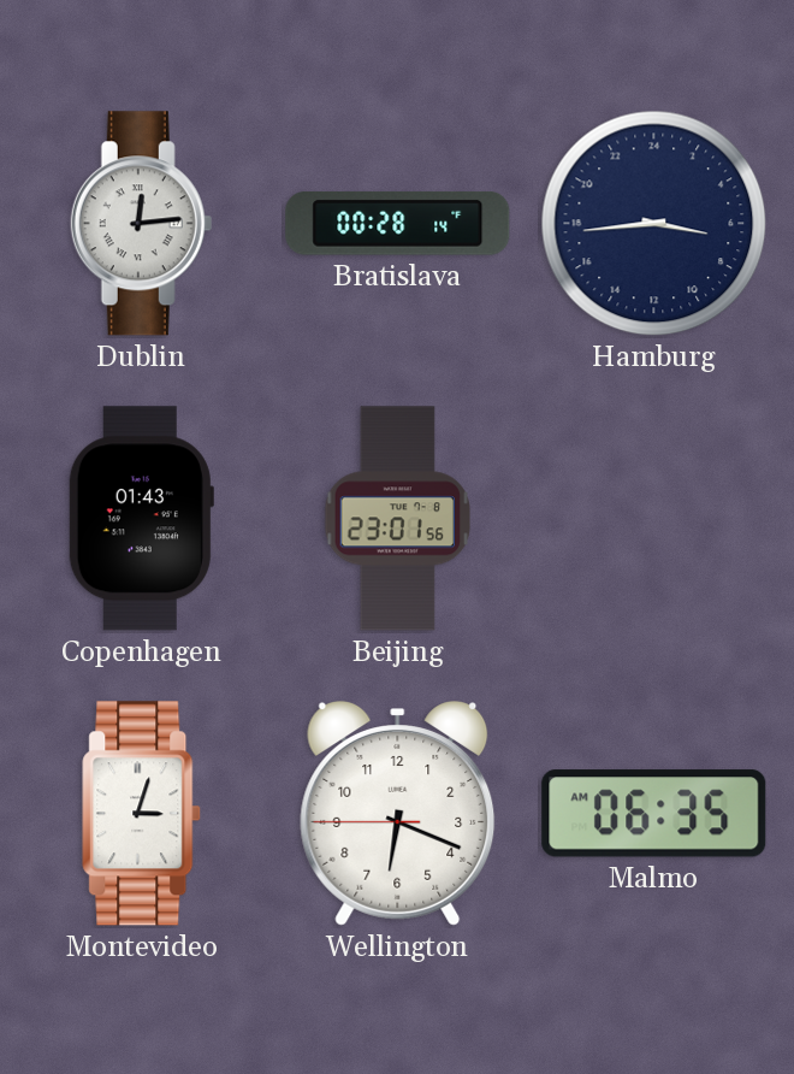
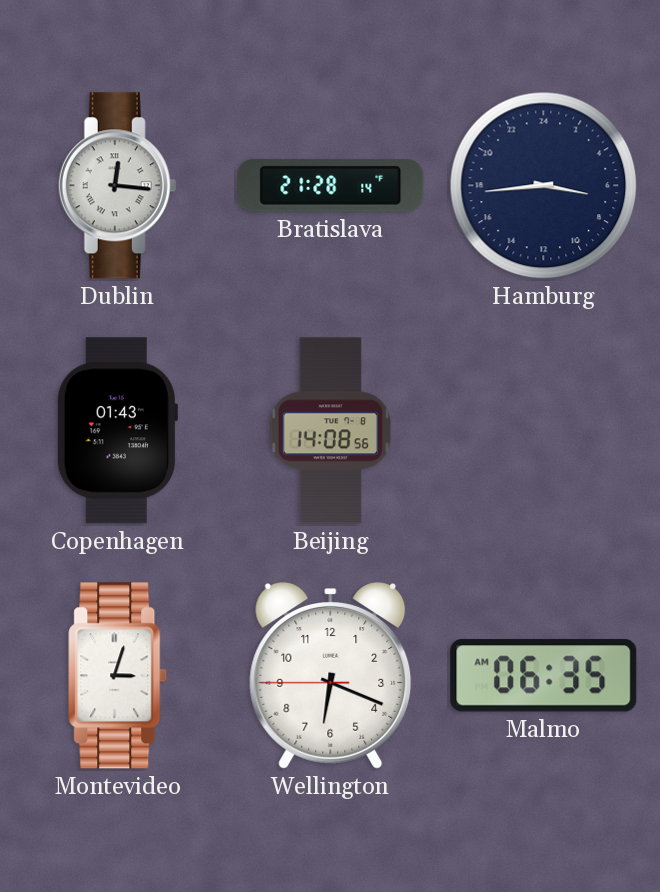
Dublin: 12:14 -> 12:16
Bratislava: 00:28 -> 21:28
Beijing: 23:01 -> 14:08
